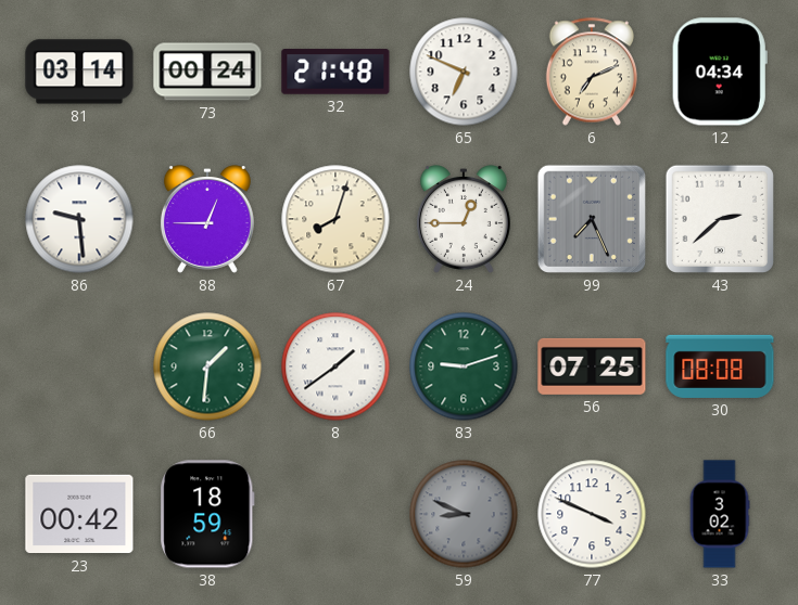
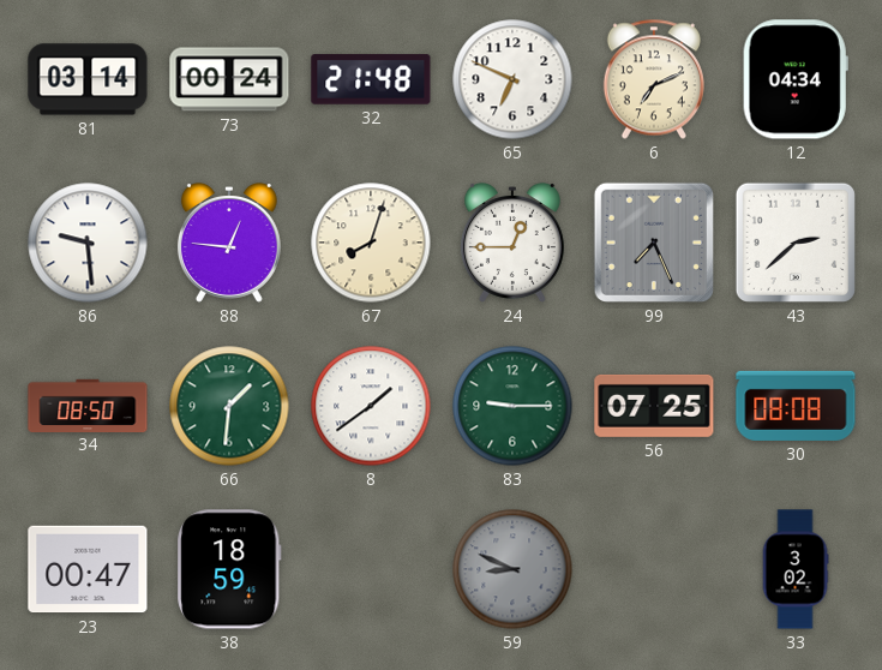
88: 12:45 -> 12:46
34: none -> 08:50
83: 9:12 -> 9:15
23: 00:42 -> 00:47
77: 3:49 -> none
